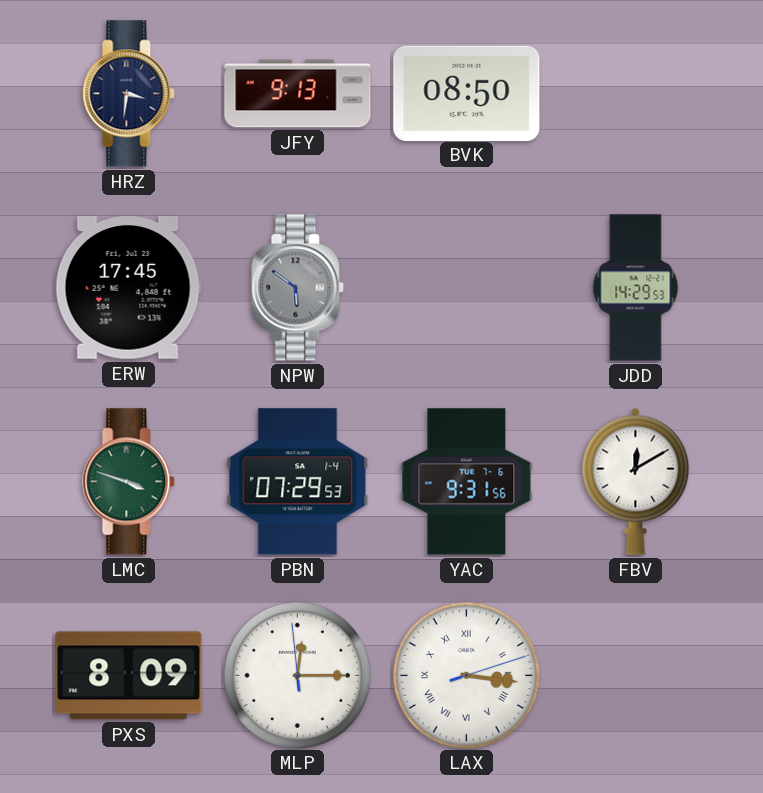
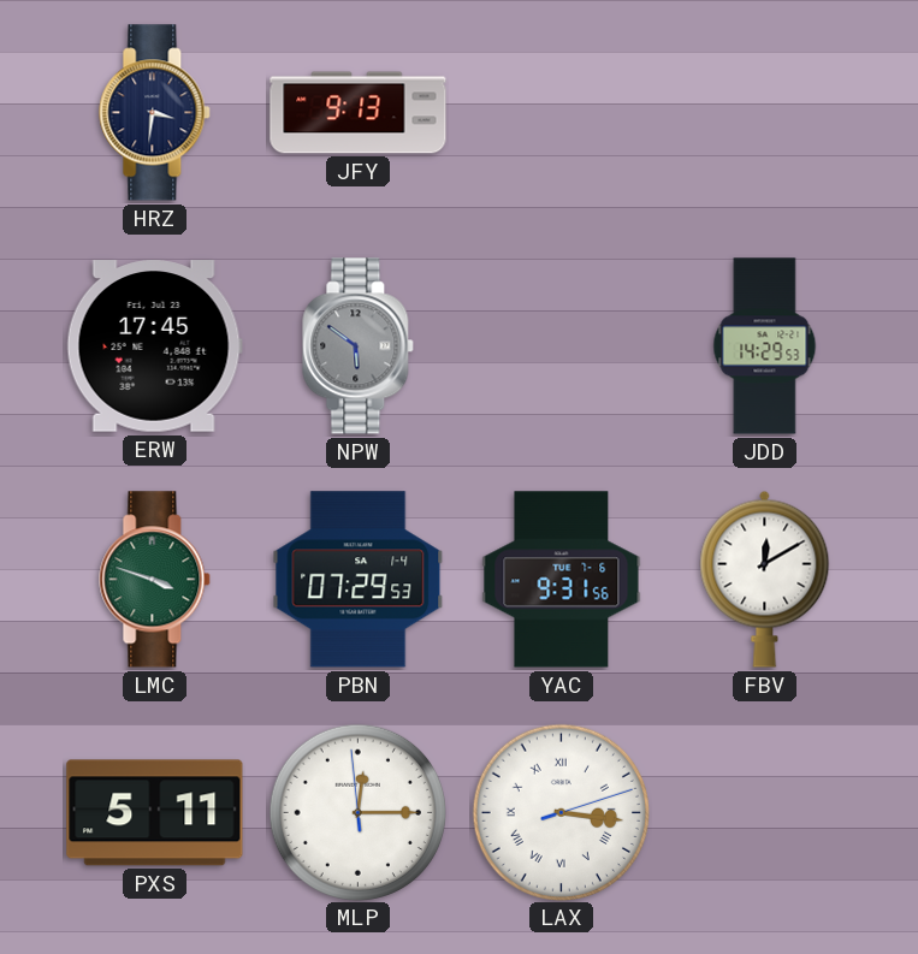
BVK: 08:50 -> none
PXS: 8:09 -> 5:11
